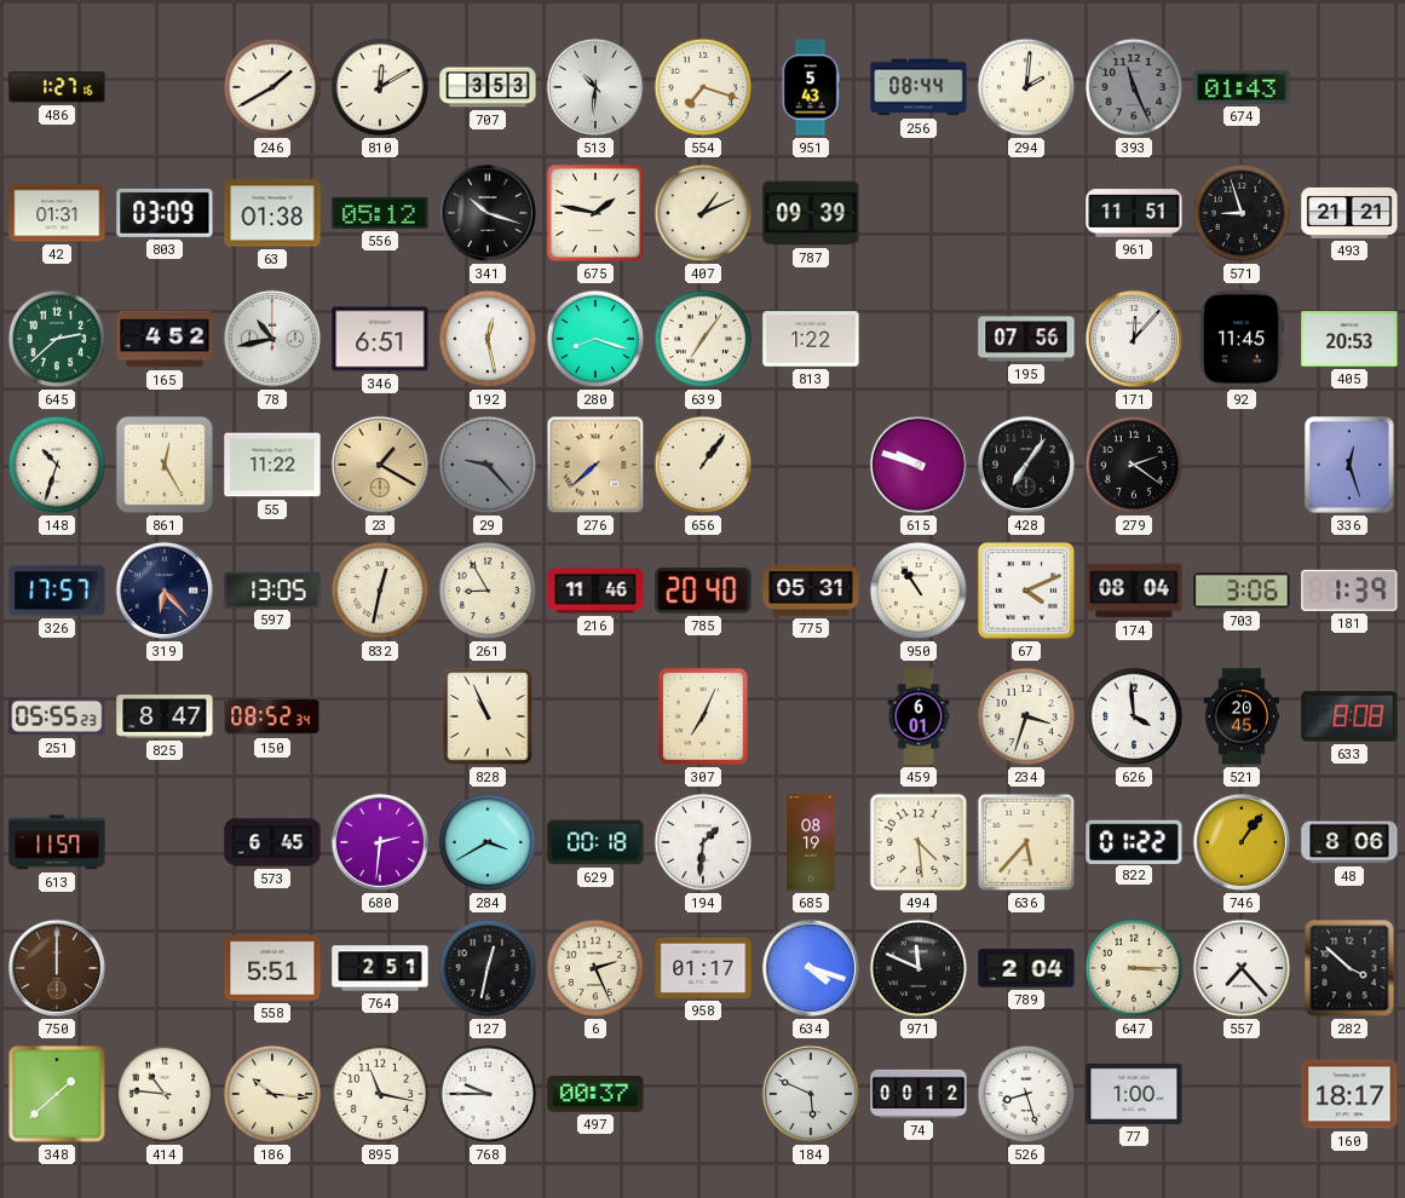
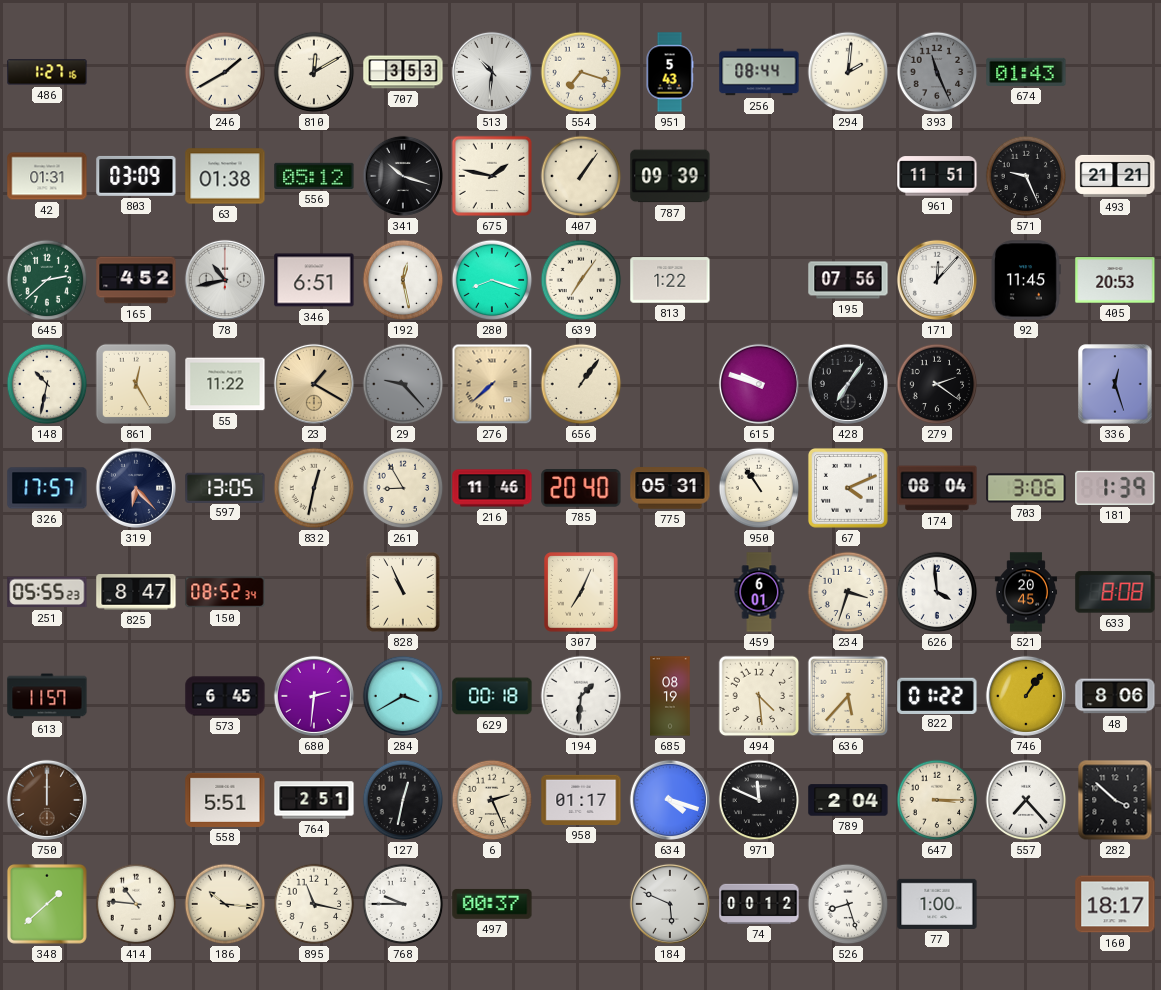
407: 1:11 -> 1:06
571: 8:57 -> 9:26
148: 10:33 -> 10:32
